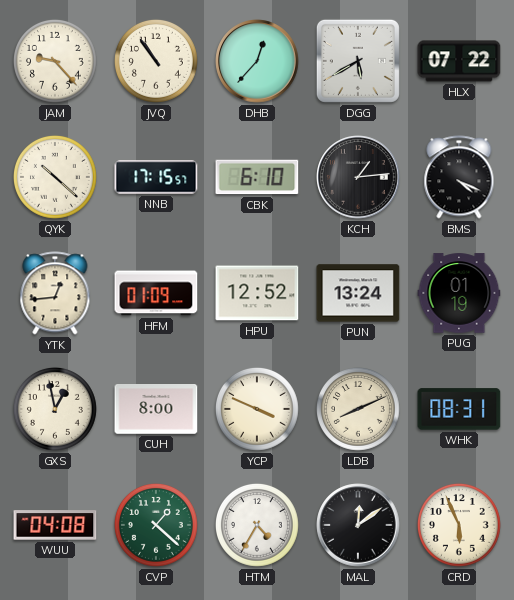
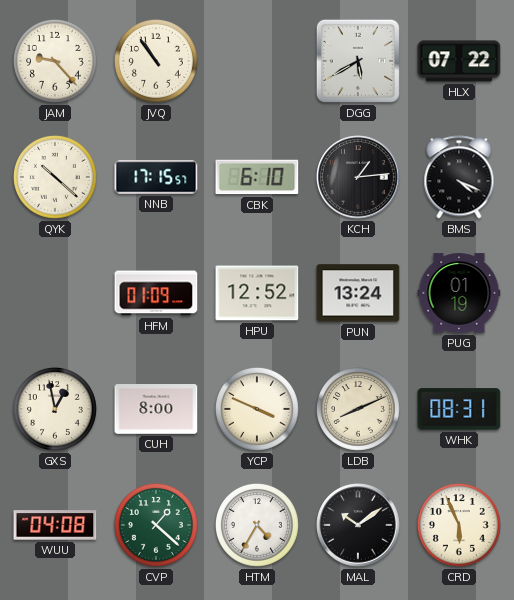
DHB: 12:37 -> none
YTK: 12:44 -> none
MAL: 12:09 -> 10:09
